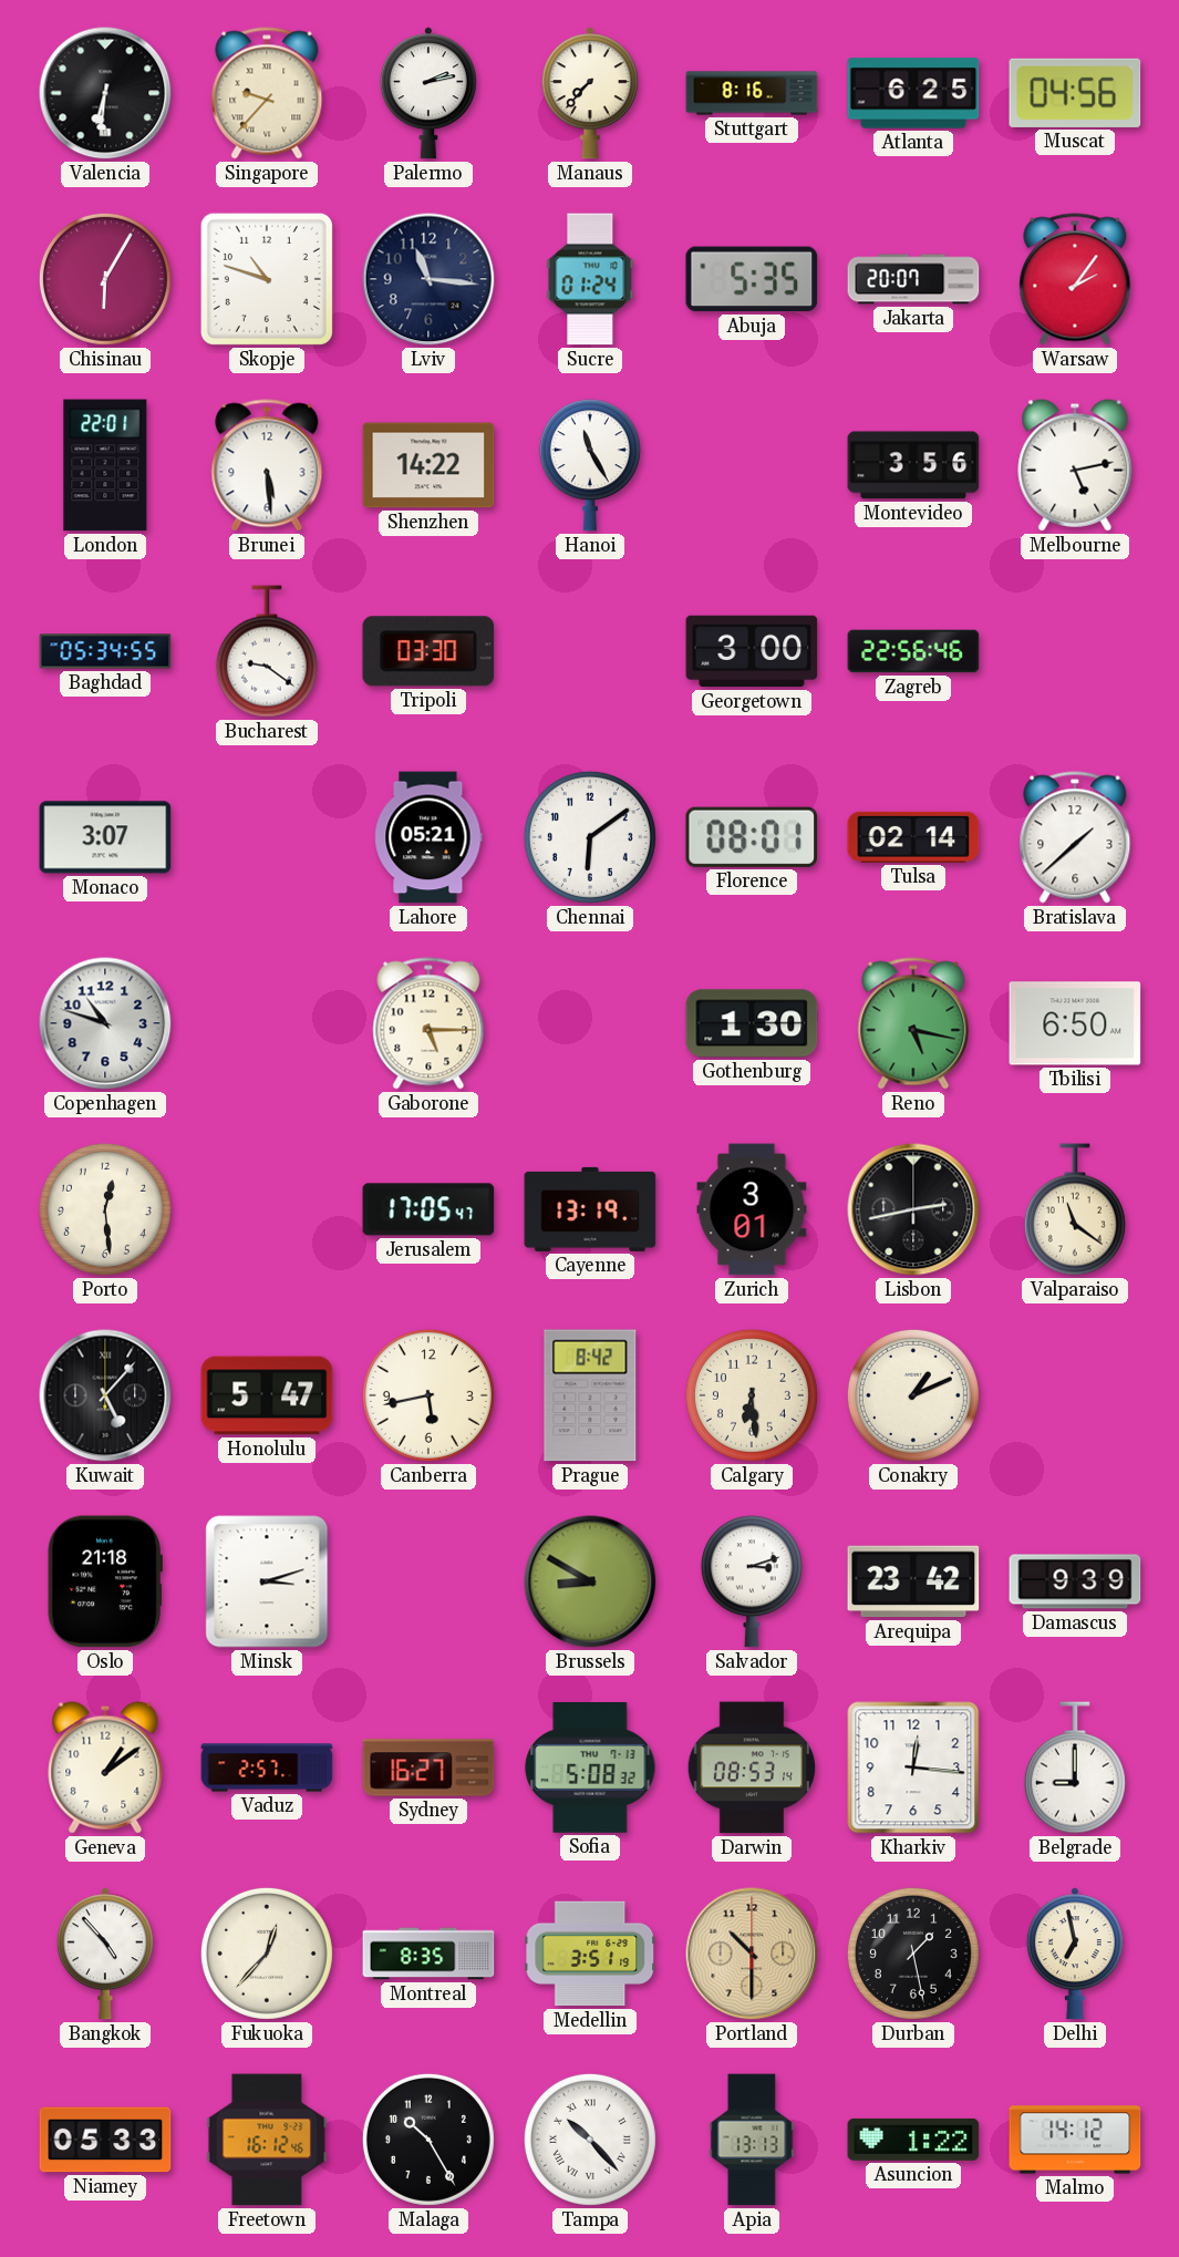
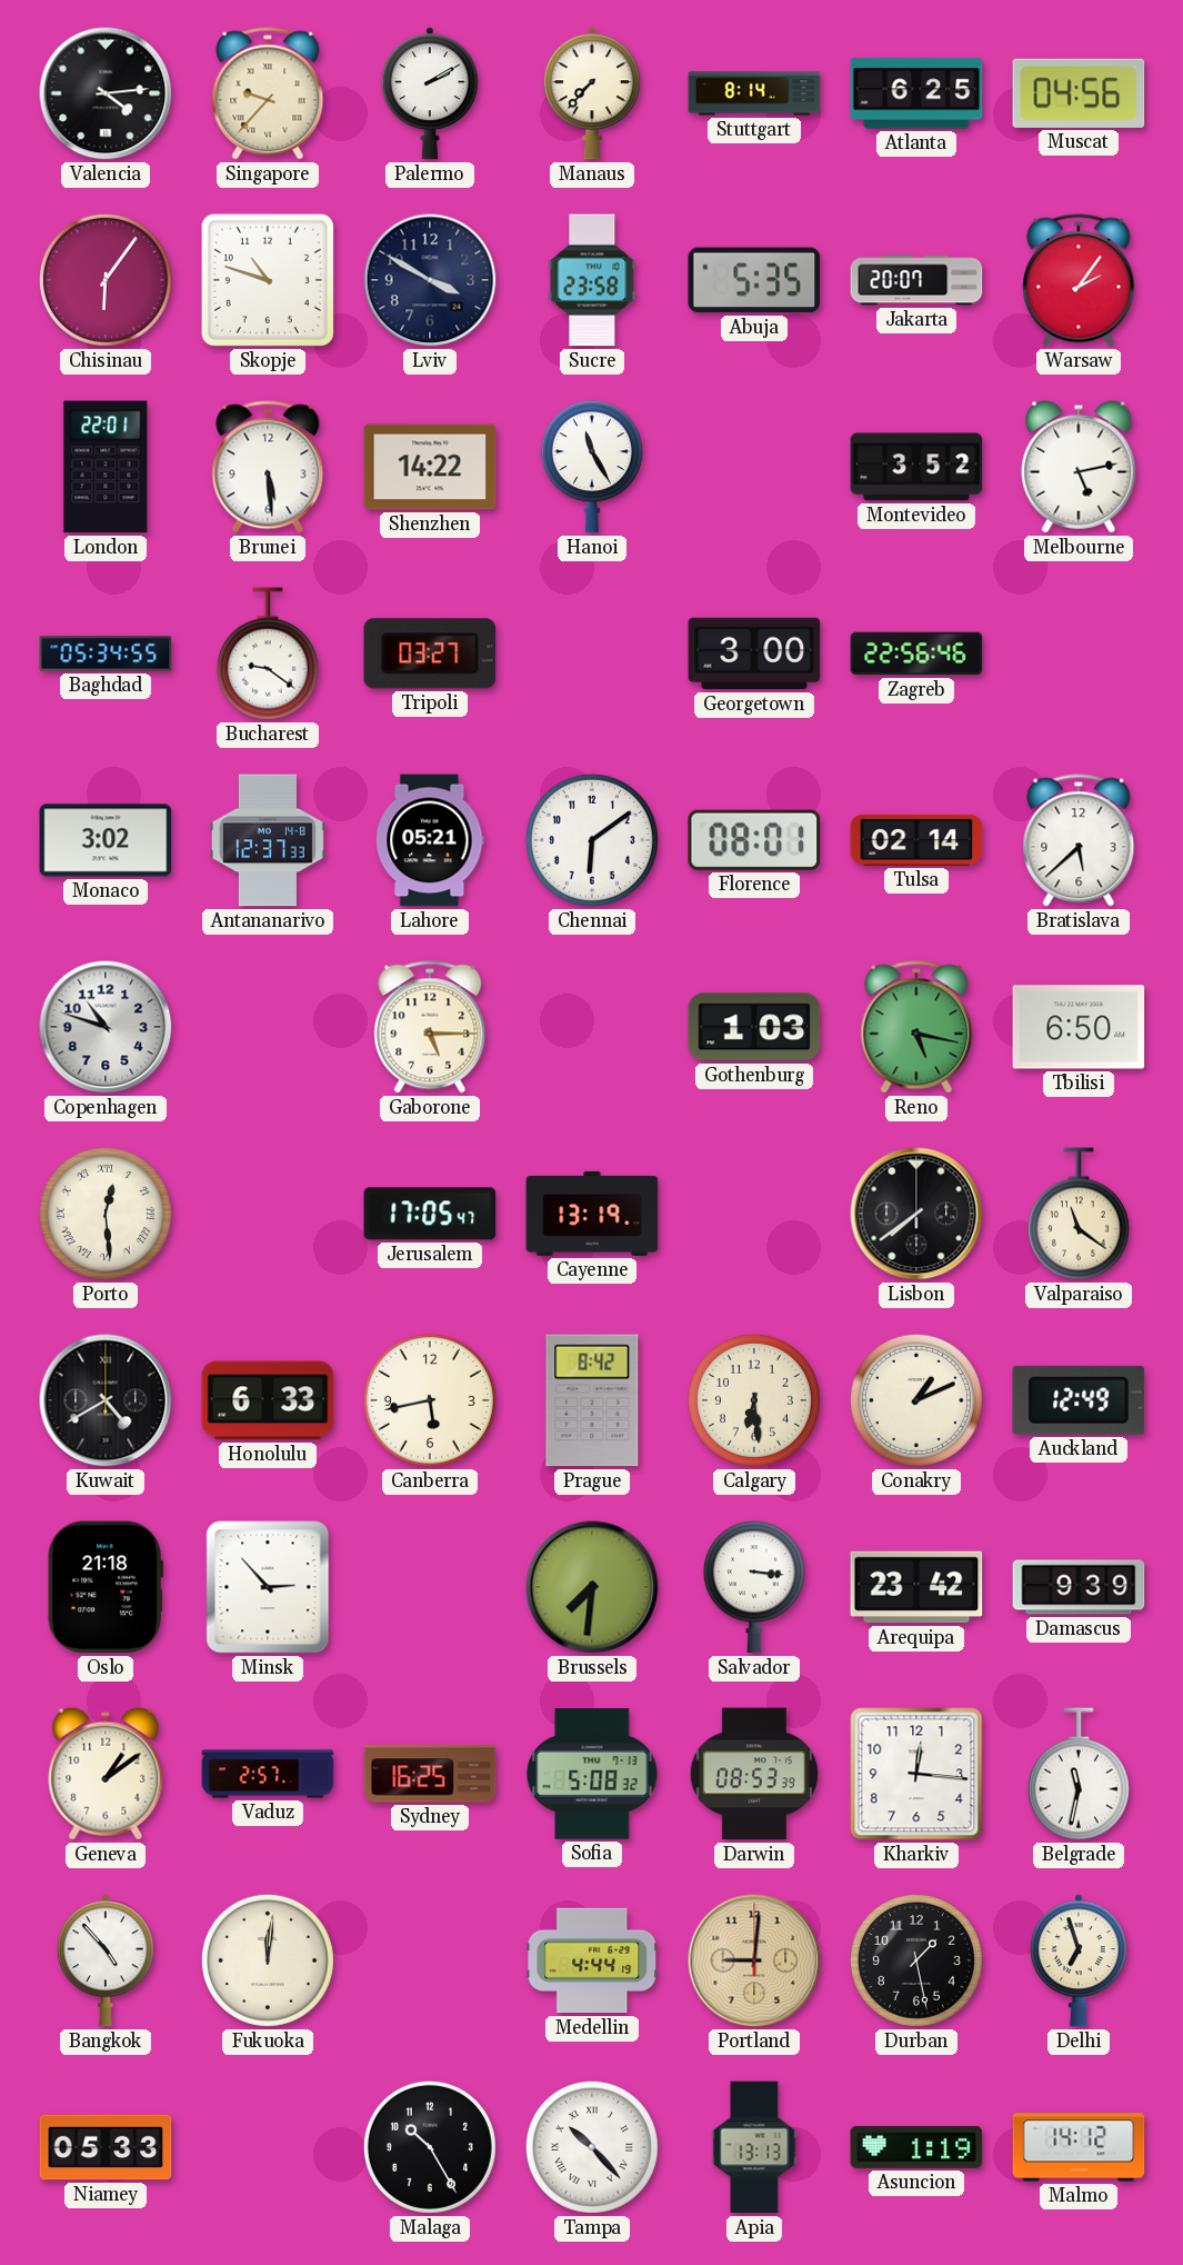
Valencia: 6:31 -> 4:14
Palermo: 2:13 -> 2:10
Stuttgart: 8:16 -> 8:14
Chisinau: 6:05 -> 6:06
Lviv: 11:16 -> 3:50
Sucre: 01:24 -> 23:58
Montevideo: 3:56 -> 3:52
Tripoli: 03:30 -> 03:27
Monaco: 3:07 -> 3:02
Antananarivo: none -> 12:37
Bratislava: 1:38 -> 5:38
Gothenburg: 1:30 -> 1:03
Porto numerals: Arabic -> Roman
Zurich: 3:01 -> none
Lisbon: 2:43 -> 7:39
Kuwait: 5:07 -> 4:40
Honolulu: 5:47 -> 6:33
Auckland: none -> 12:49
Minsk: 3:12 -> 2:53
Brussels: 8:50 -> 7:31
Salvador: 3:12 -> 3:16
Sydney: 16:27 -> 16:25
Darwin: 08:53:14 -> 08:53:39
Belgrade: 9:00 -> 11:32
Fukuoka: 12:37 -> 12:01
Montreal: 8:35 -> none
Medellin: 3:51 -> 4:44
Portland: 10:30 -> 9:01
Delhi: 6:58 -> 6:57
Freetown: 16:12 -> none
Asuncion: 1:22 -> 1:19
